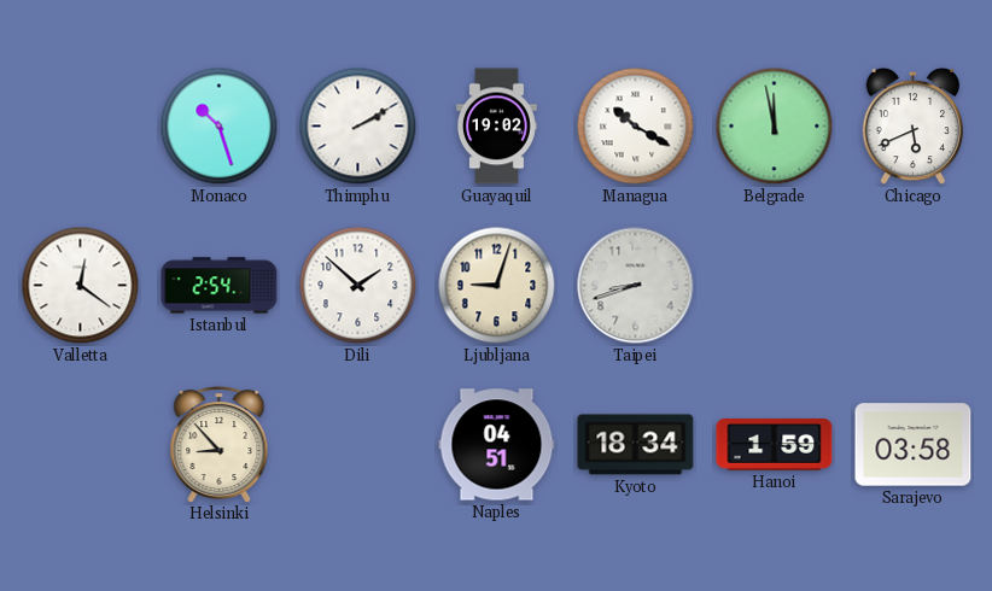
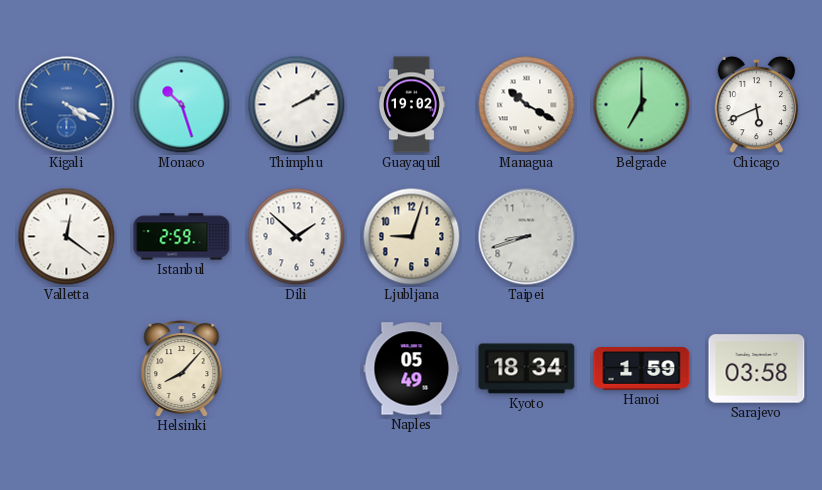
Kigali: none -> 4:19
Belgrade: 11:58 -> 7:00
Istanbul: 2:54 -> 2:59
Helsinki: 8:53 -> 8:07
Naples: 04:51 -> 05:49
